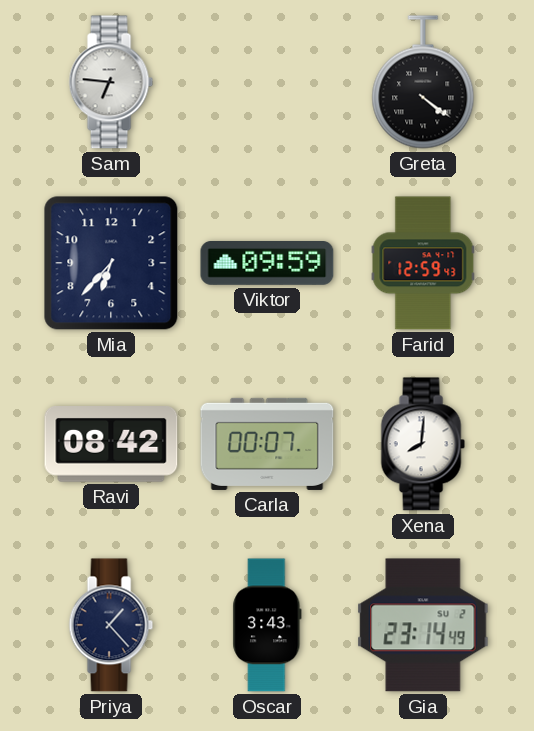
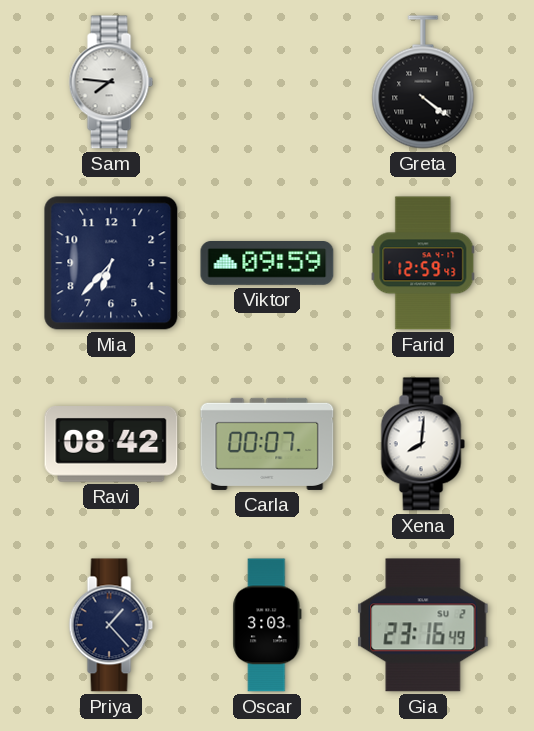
Sam: 6:46 -> 7:46
Oscar: 3:43 -> 3:03
Gia: 23:14 -> 23:16
